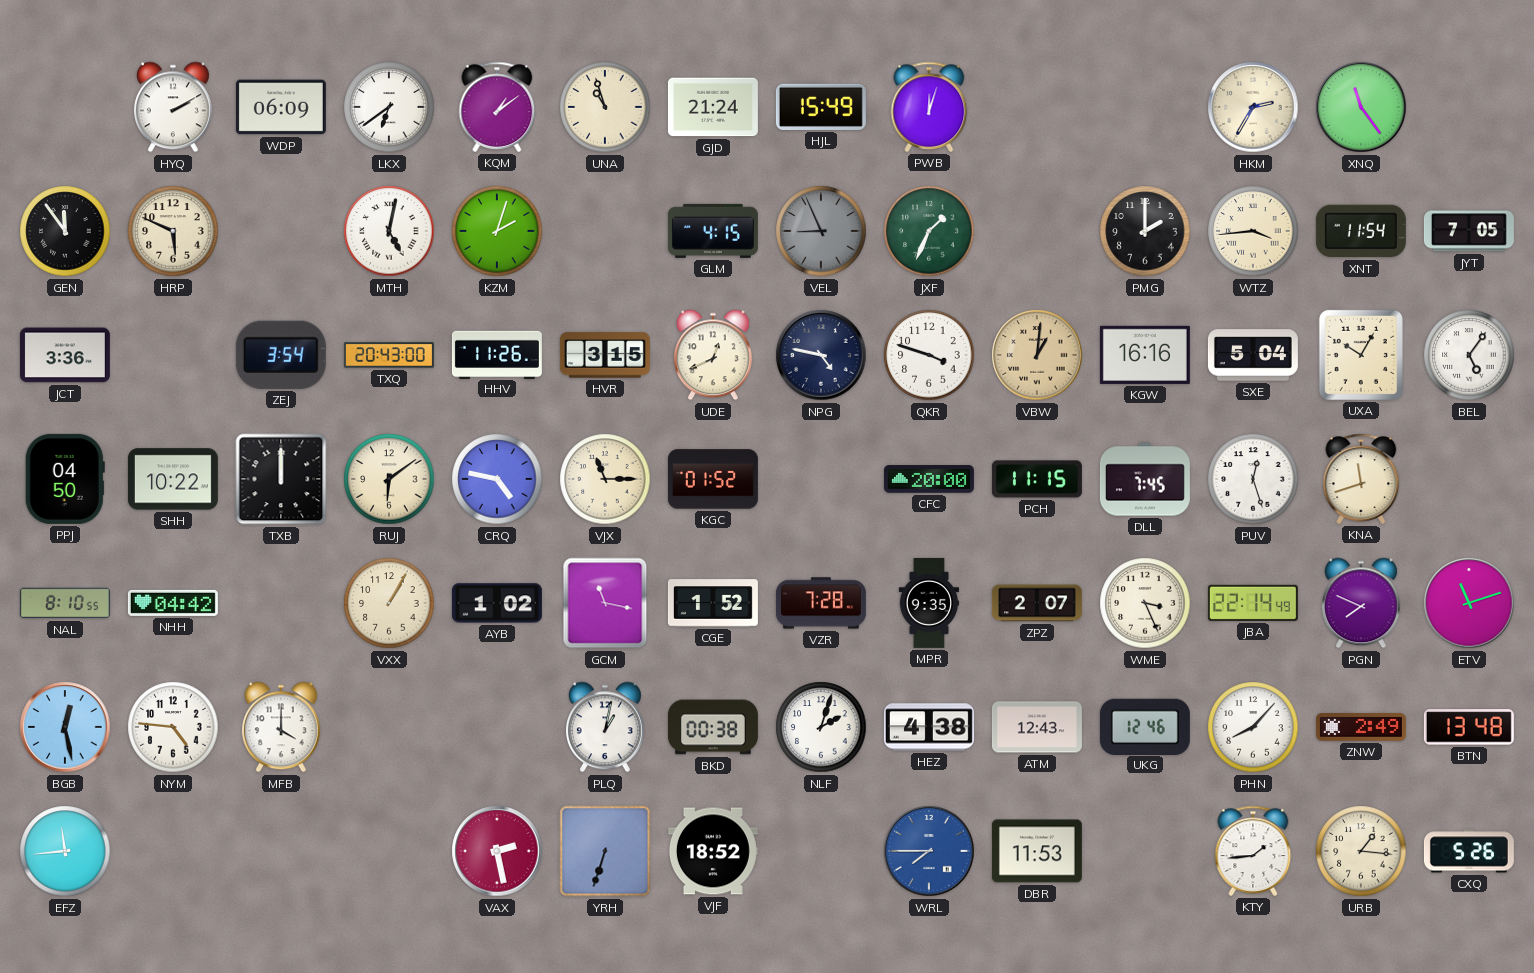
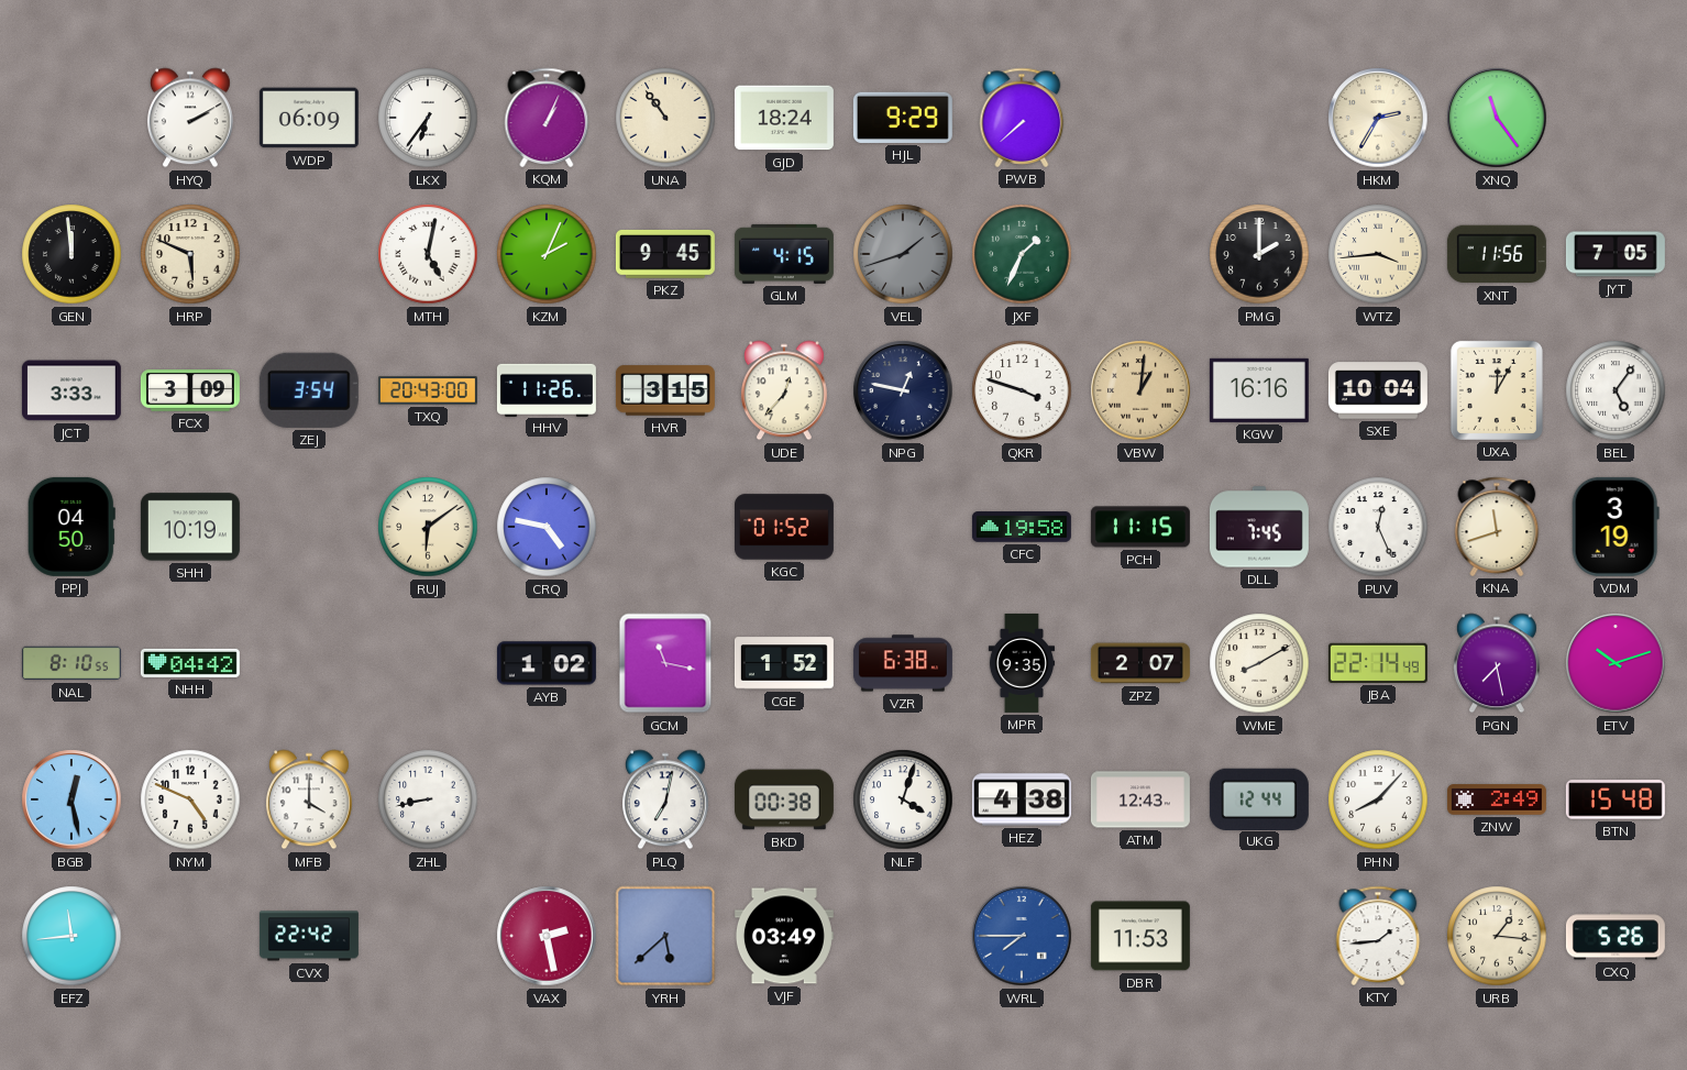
LKX: 6:39 -> 6:36
KQM: 1:09 -> 1:04
UNA: 10:57 -> 10:54
GJD: 21:24 -> 18:24
HJL: 15:49 -> 9:29
PWB: 12:03 -> 7:38
GEN: 11:54 -> 11:59
KZM: 2:03 -> 2:04
PKZ: none -> 9:45
VEL: 8:56 -> 1:42
XNT: 11:54 -> 11:56
JCT: 3:36 -> 3:33
FCX: none -> 3:09
UDE: 12:41 -> 12:37
NPG: 4:47 -> 12:47
SXE: 5:04 -> 10:04
UXA: 10:05 -> 12:05
SHH: 10:22 -> 10:19
TXB: 12:00 -> none
VJX: 11:15 -> none
CFC: 20:00 -> 19:58
PUV: 12:27 -> 12:26
VDM: none -> 3:19
VXX: 1:05 -> none
VZR: 7:28 -> 6:38
WME: 3:26 -> 8:10
PGN: 7:49 -> 7:28
ETV: 11:12 -> 10:12
NYM: 4:46 -> 4:49
ZHL: none -> 8:43
PLQ: 1:02 -> 7:02
NLF: 2:03 -> 4:03
UKG: 12:46 -> 12:44
BTN: 13:48 -> 15:48
CVX: none -> 22:42
YRH: 6:33 -> 5:38
VJF: 18:52 -> 03:49
